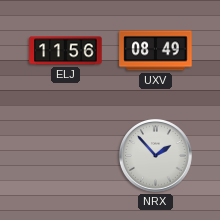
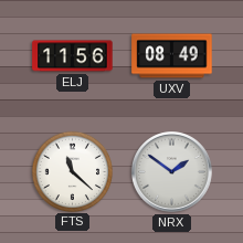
FTS: none -> 11:22
NRX: 1:53 -> 1:51
